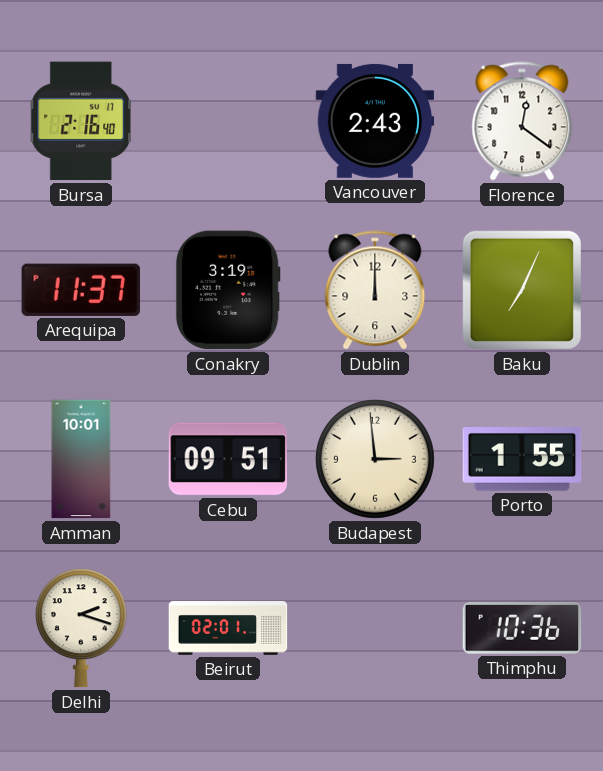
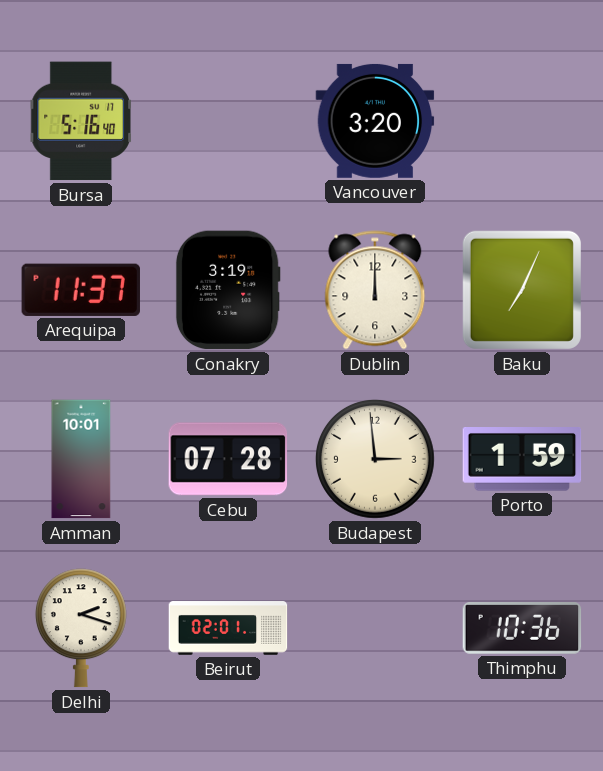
Bursa: 2:16 -> 5:16
Vancouver: 2:43 -> 3:20
Florence: 12:21 -> none
Cebu: 09:51 -> 07:28
Porto: 1:55 -> 1:59
